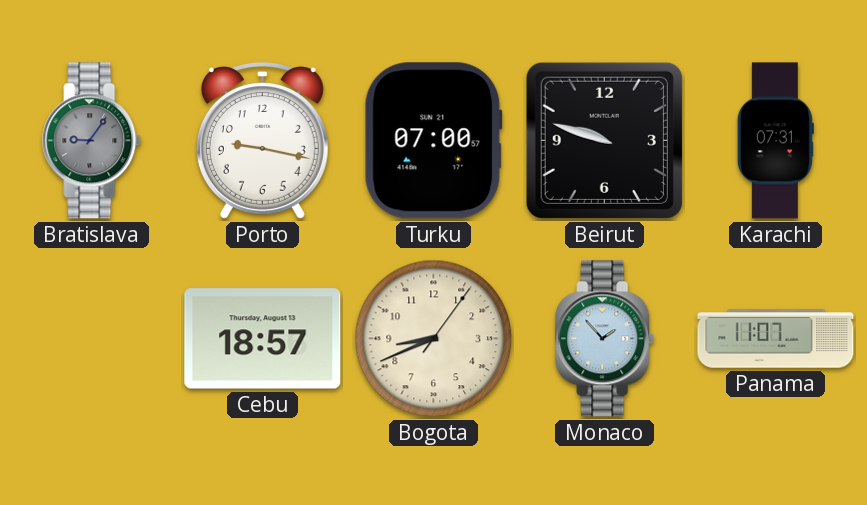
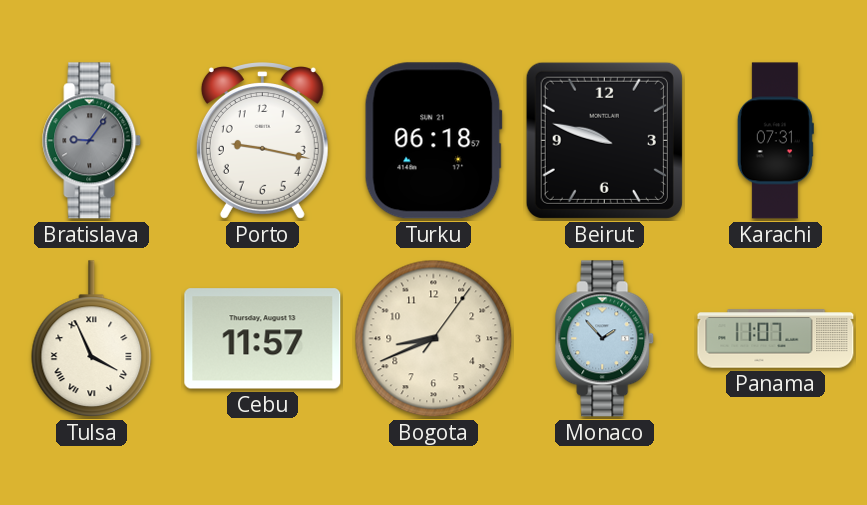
Turku: 07:00 -> 06:18
Tulsa: none -> 3:56
Cebu: 18:57 -> 11:57
